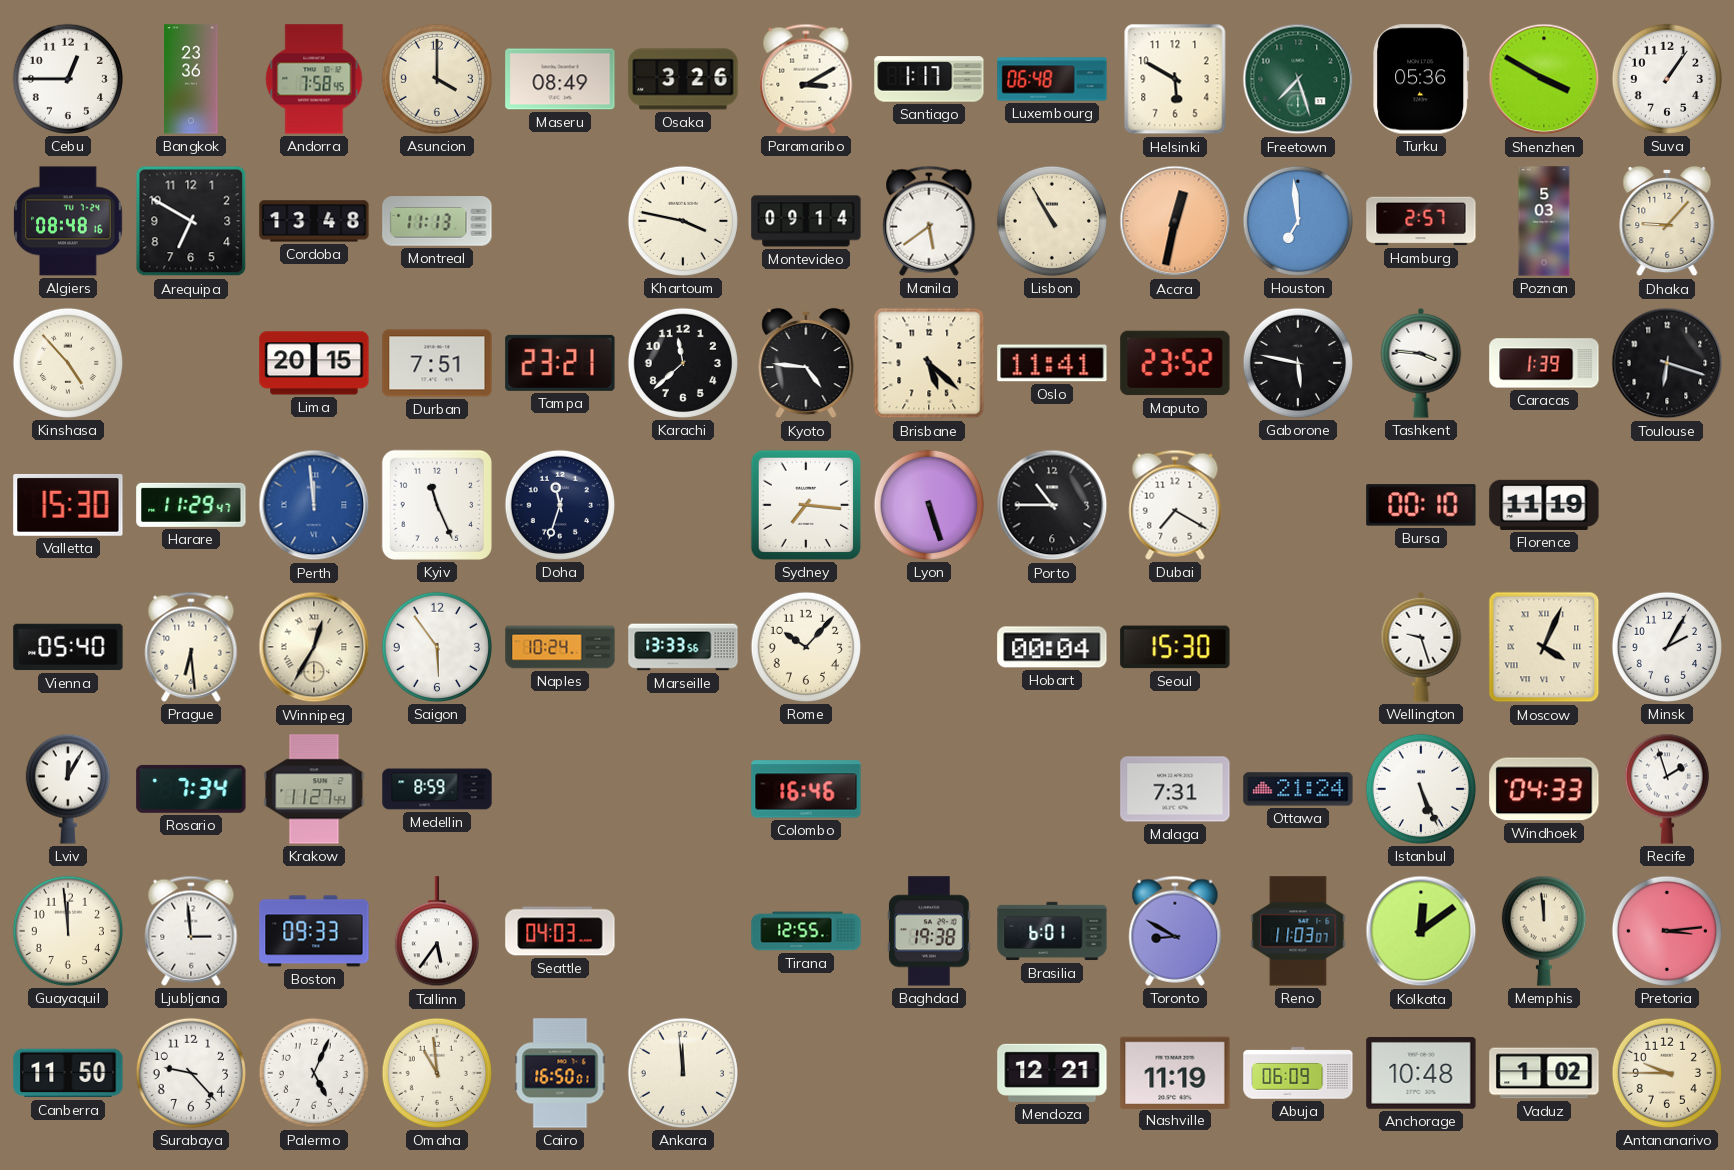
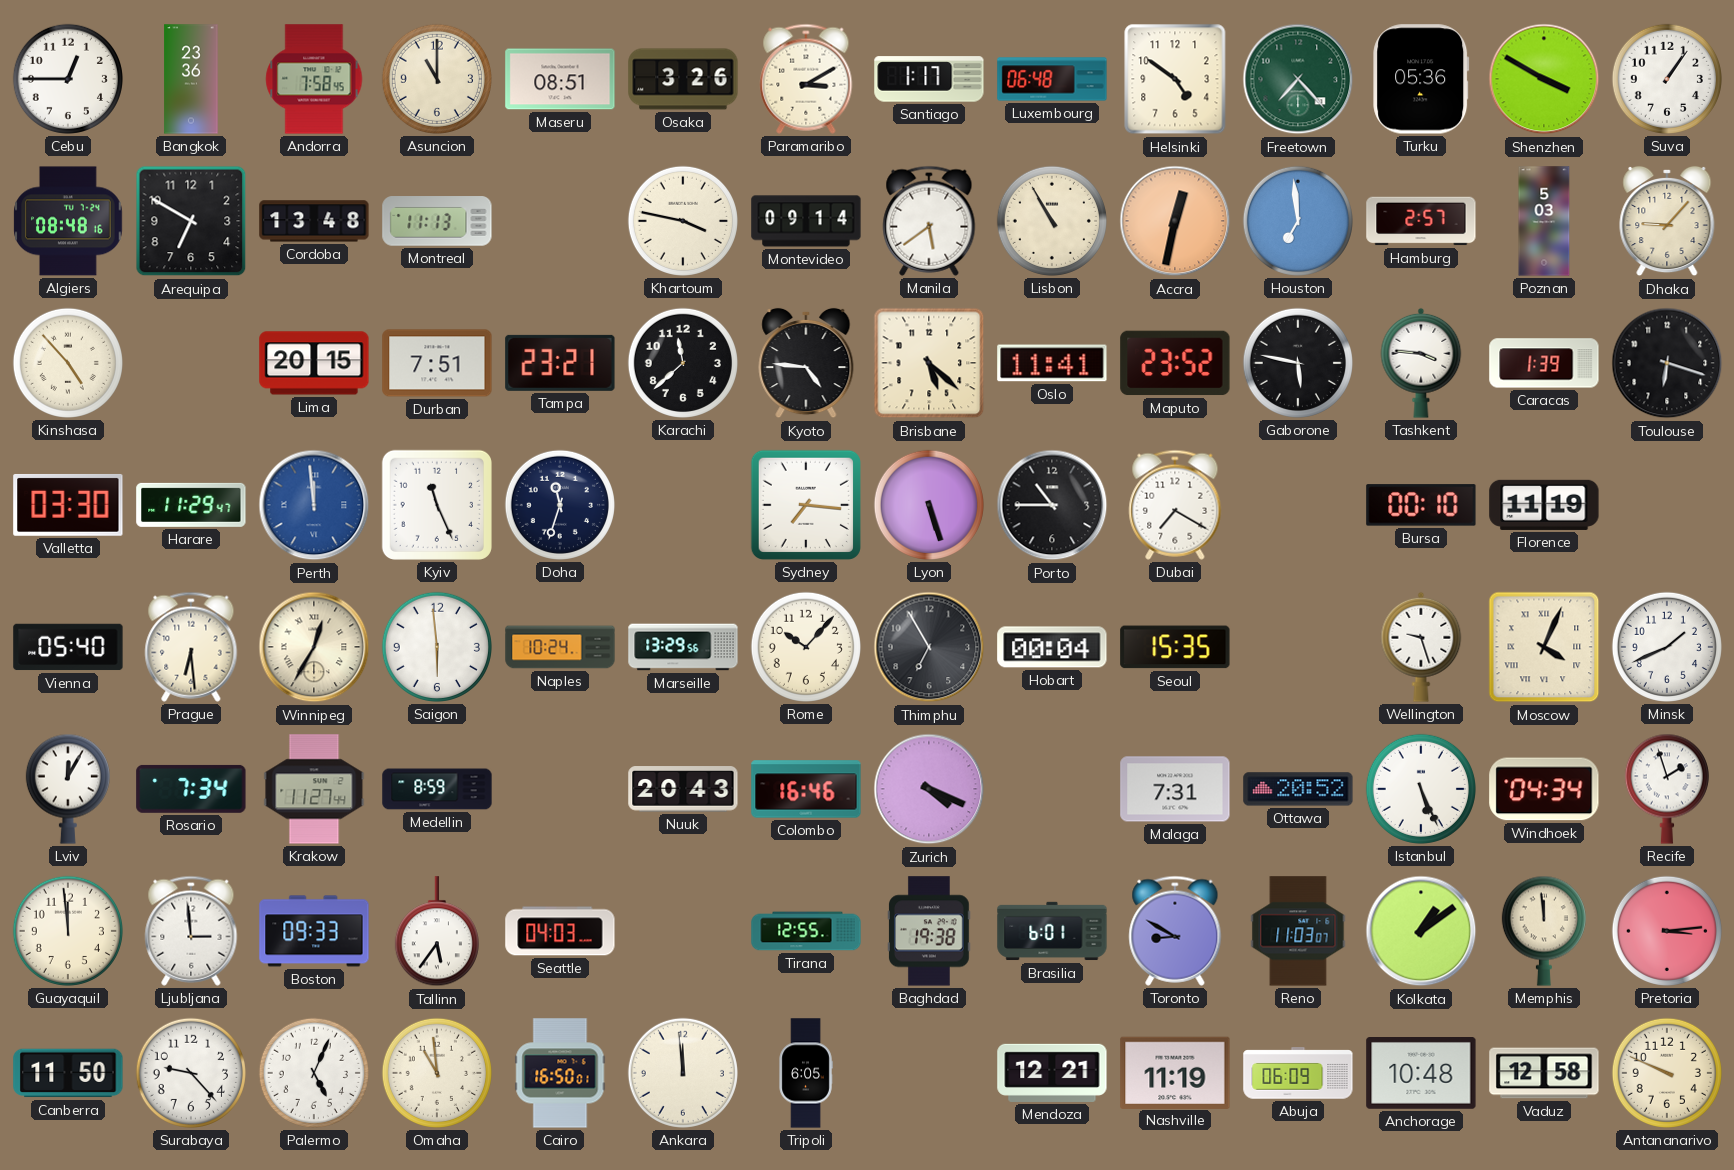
Asuncion: 4:00 -> 11:00
Maseru: 08:49 -> 08:51
Helsinki: 5:50 -> 4:51
Freetown: 7:27 -> 7:23
Valletta: 15:30 -> 03:30
Saigon: 5:54 -> 5:59
Marseille: 13:33 -> 13:29
Thimphu: none -> 6:55
Seoul: 15:30 -> 15:35
Minsk: 2:05 -> 1:41
Nuuk: none -> 20:43
Zurich: none -> 4:19
Ottawa: 21:24 -> 20:52
Windhoek: 04:33 -> 04:34
Kolkata: 12:09 -> 1:09
Tripoli: none -> 6:05
Vaduz: 1:02 -> 12:58
Antananarivo: 9:45 -> 9:49
